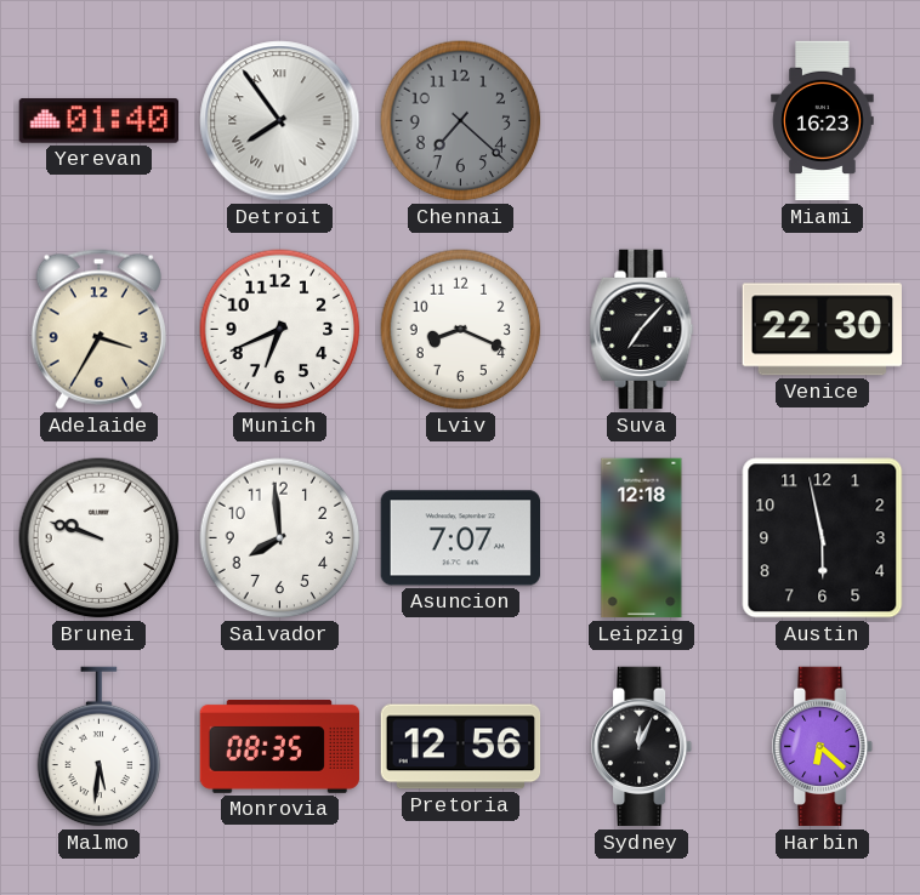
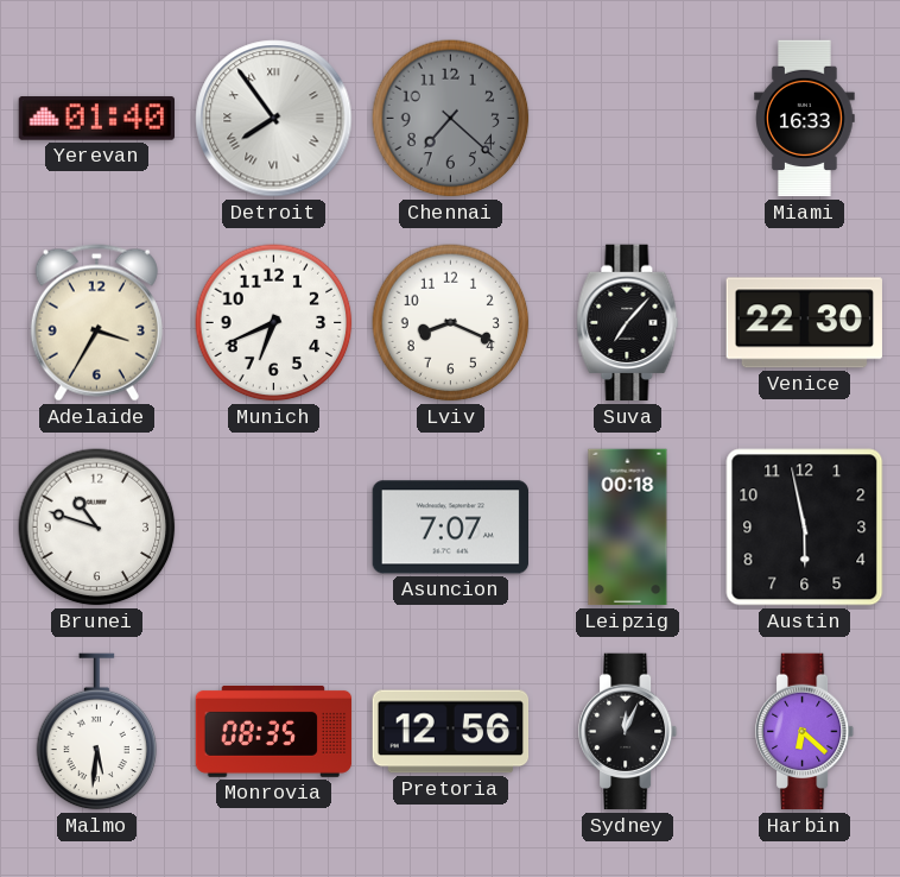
Miami: 16:23 -> 16:33
Brunei: 9:48 -> 10:48
Salvador: 7:59 -> none
Leipzig: 12:18 -> 00:18
